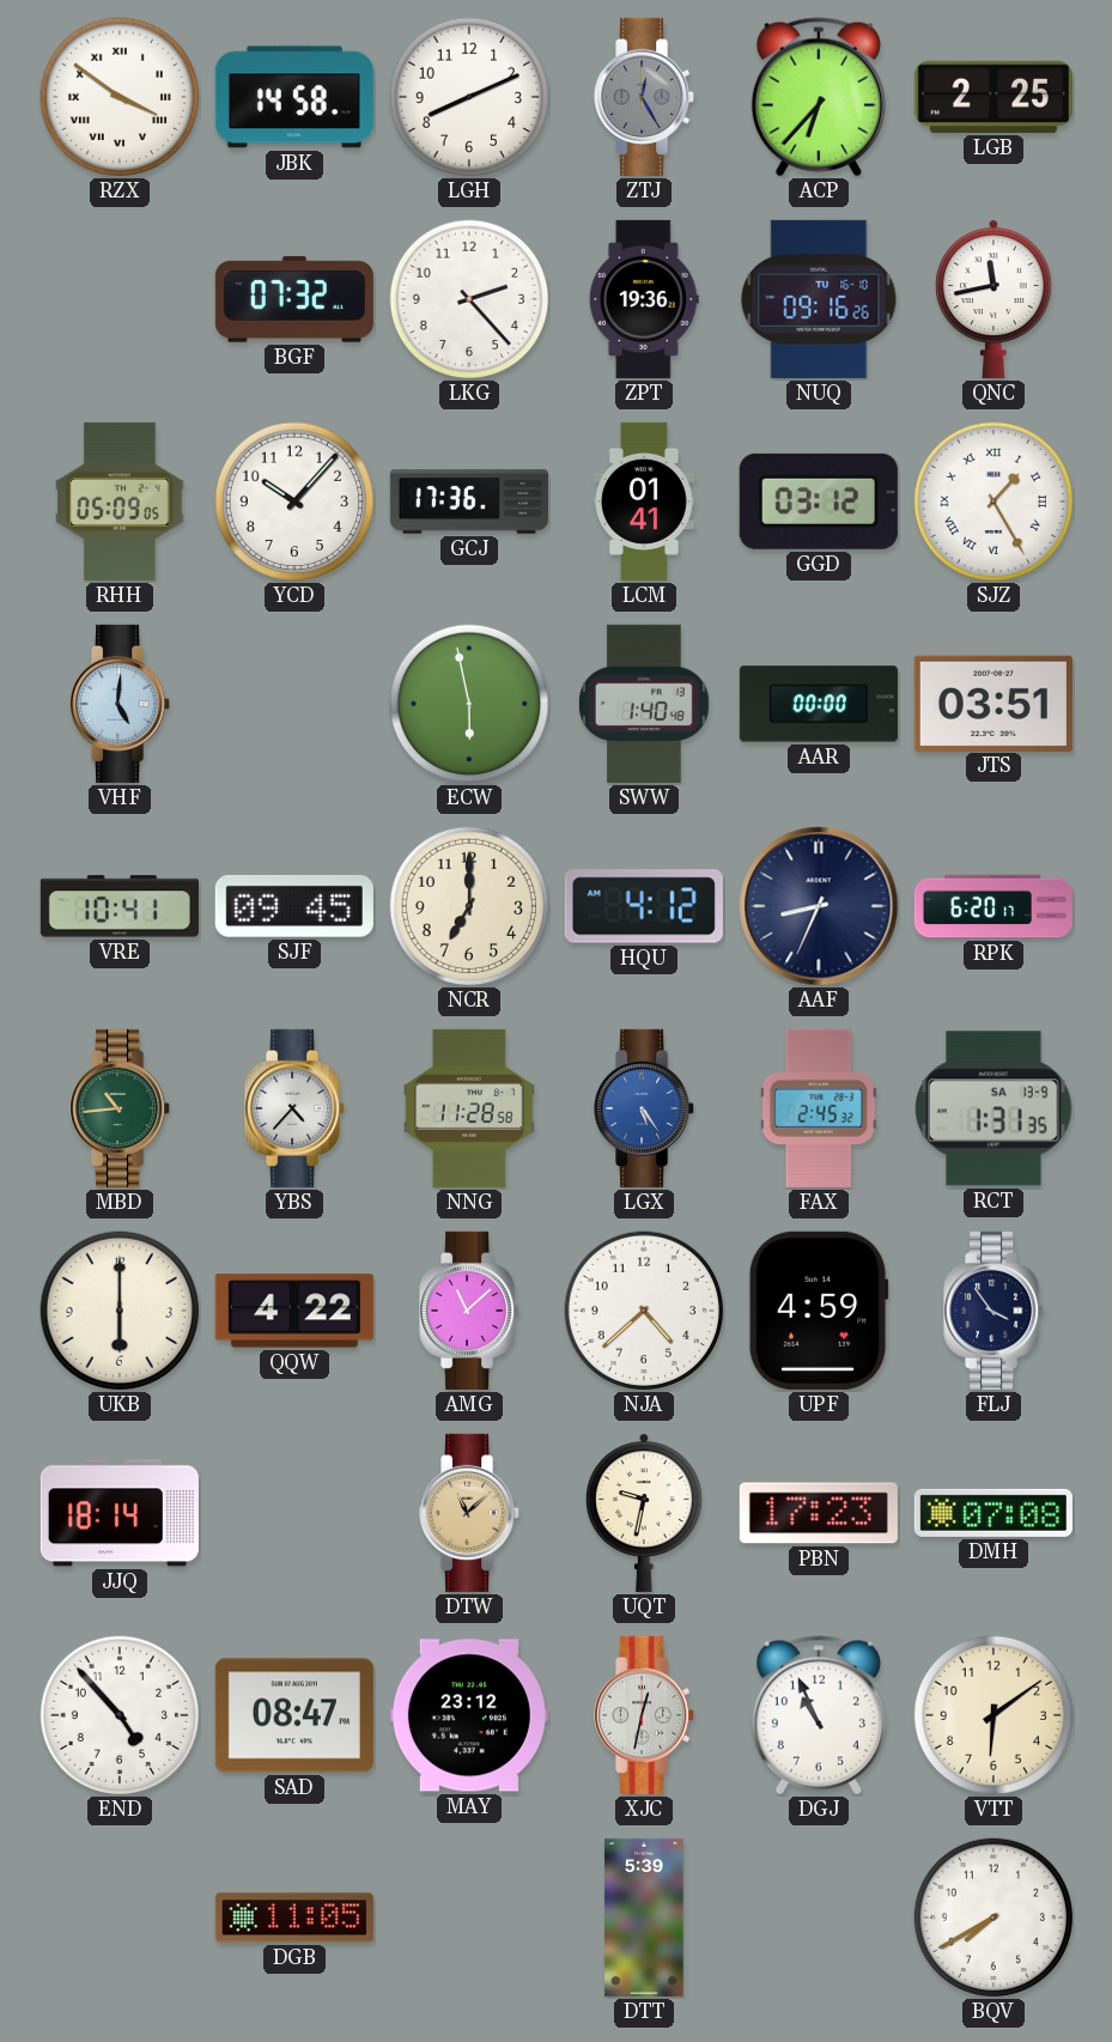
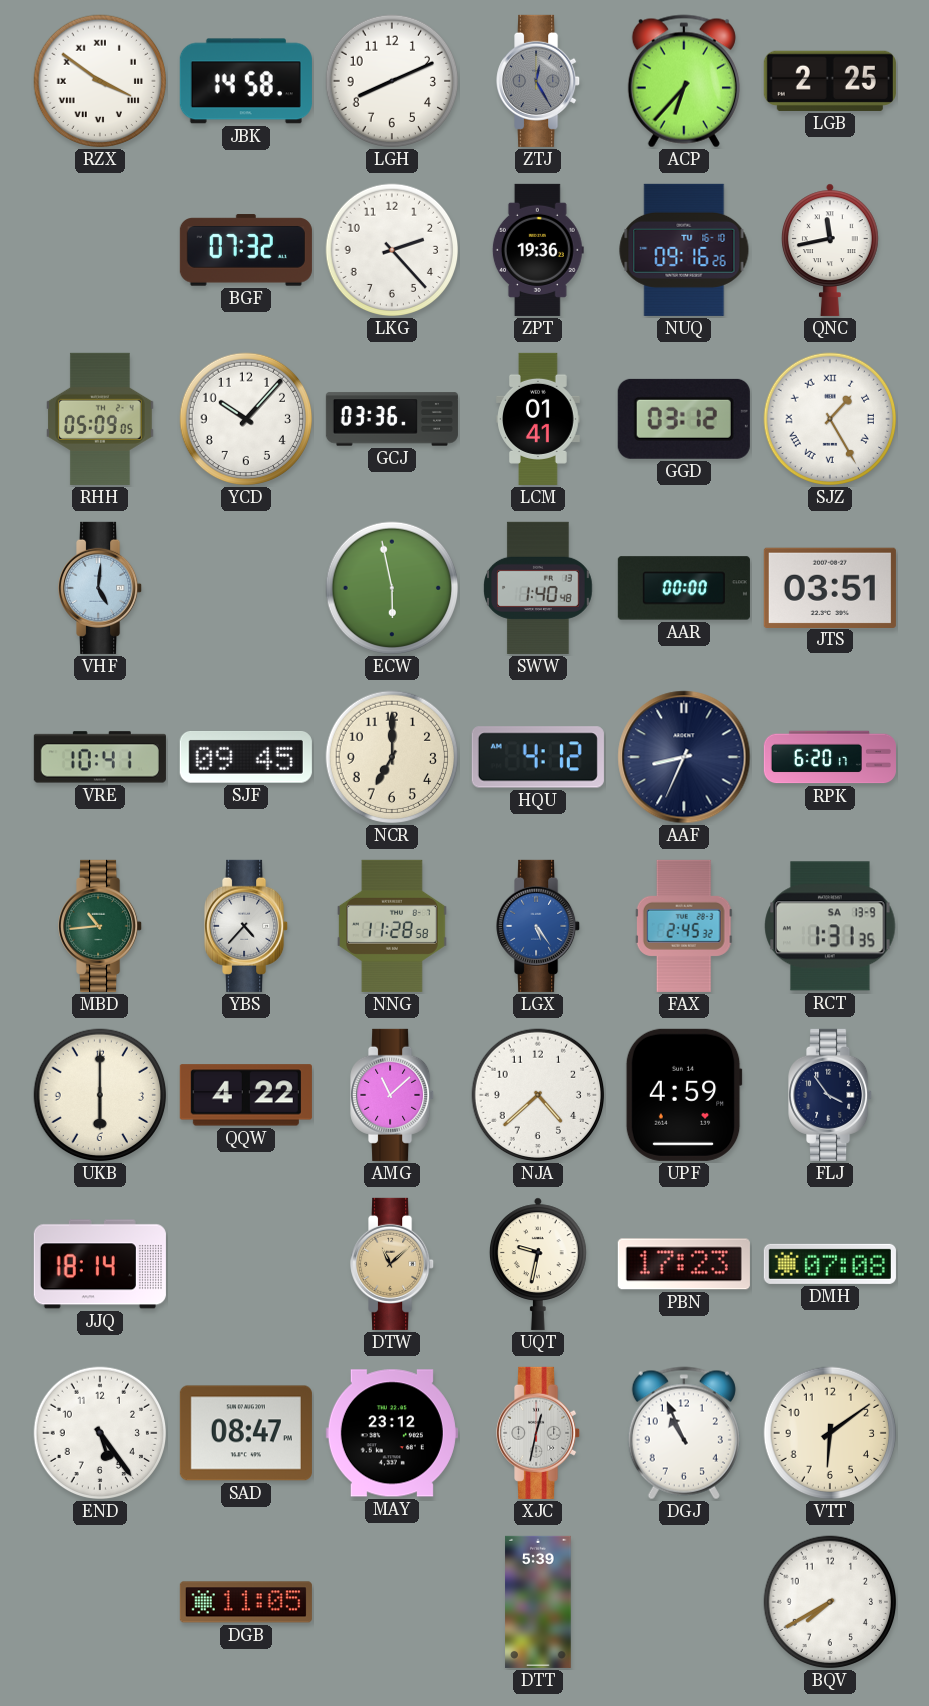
GCJ: 17:36 -> 03:36
END: 4:53 -> 5:24
